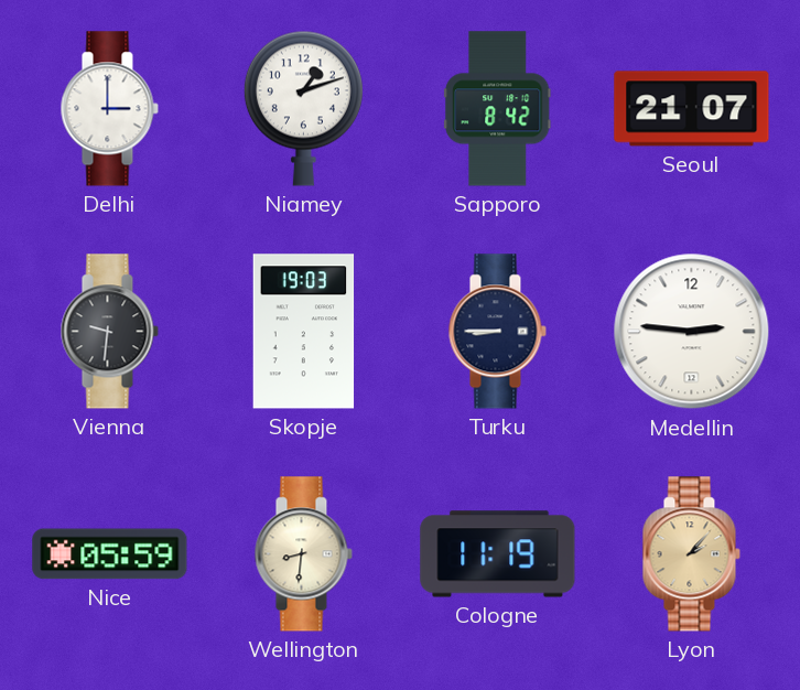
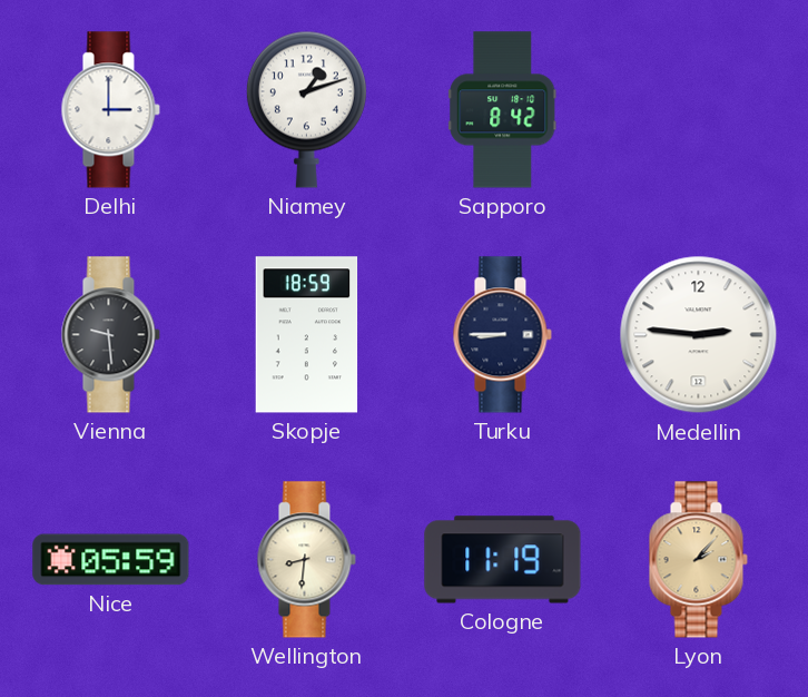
Seoul: 21:07 -> none
Vienna: 9:31 -> 9:29
Skopje: 19:03 -> 18:59
